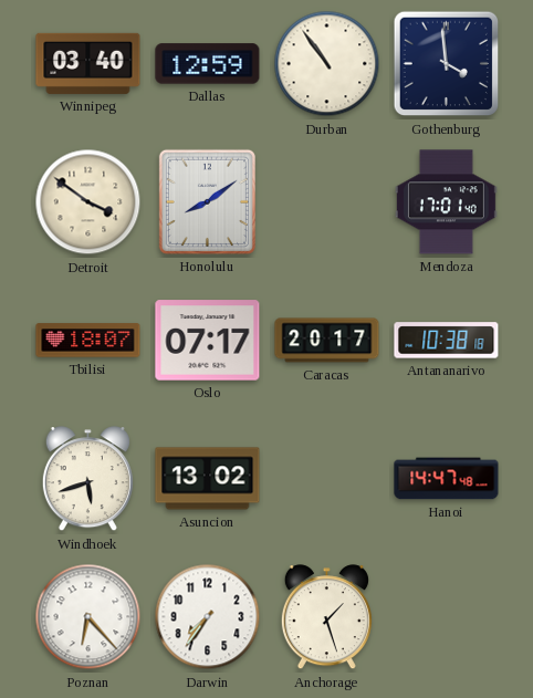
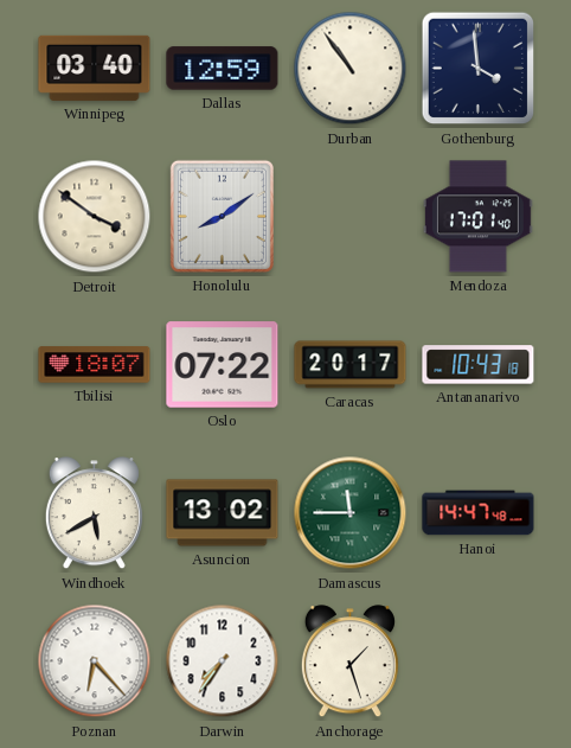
Oslo: 07:17 -> 07:22
Antananarivo: 10:38 -> 10:43
Windhoek: 5:42 -> 5:40
Damascus: none -> 11:45
